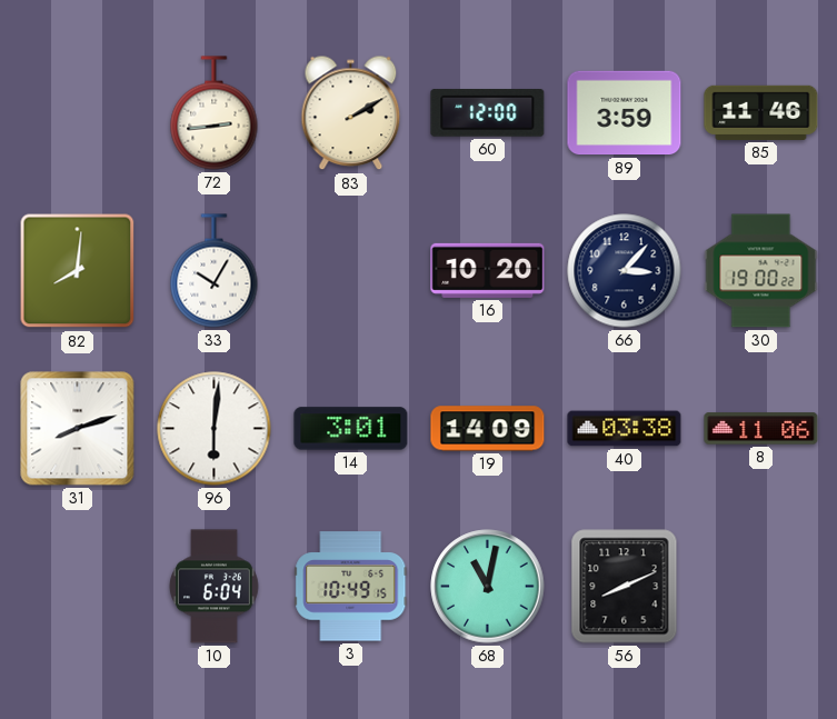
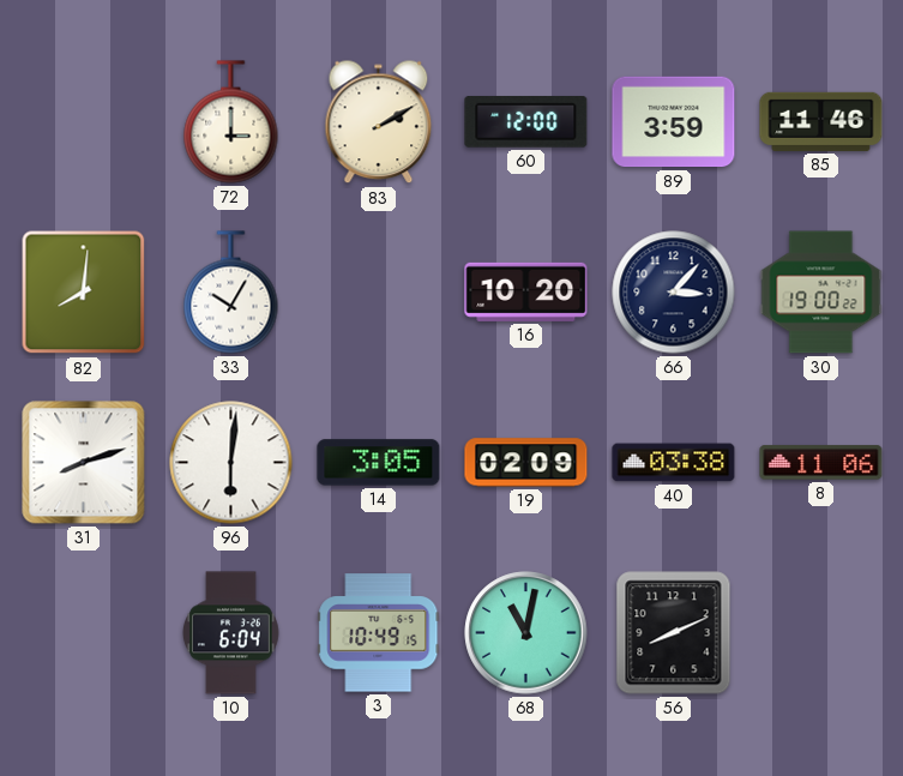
72: 2:44 -> 3:00
14: 3:01 -> 3:05
19: 14:09 -> 02:09
